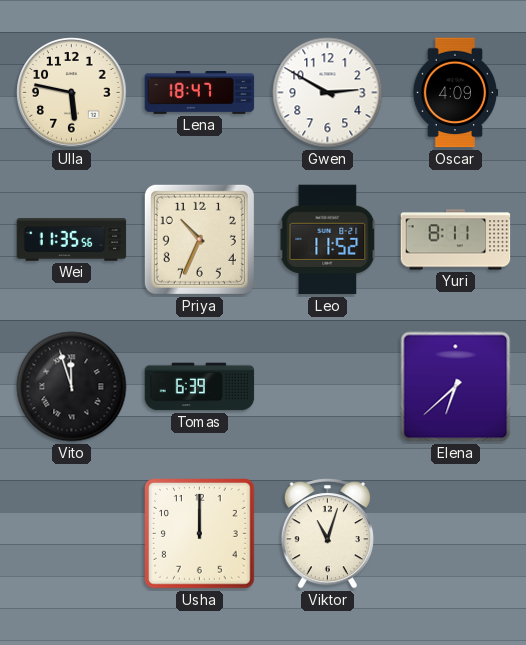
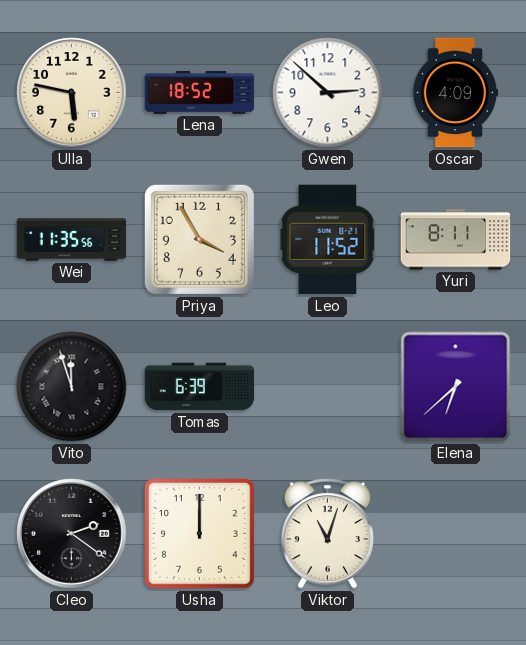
Lena: 18:47 -> 18:52
Gwen: 2:50 -> 2:52
Priya: 10:34 -> 3:55
Cleo: none -> 2:21
